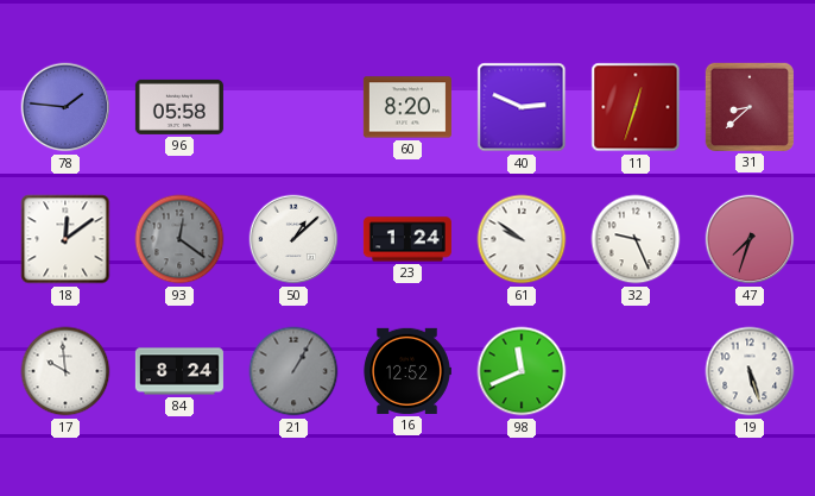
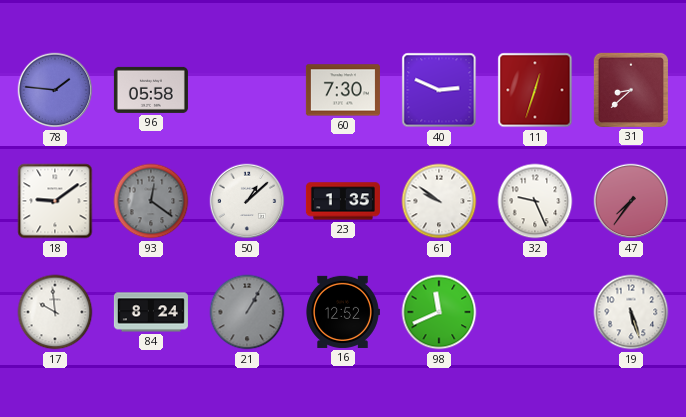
60: 8:20 -> 7:30
18: 12:09 -> 9:09
23: 1:24 -> 1:35
47: 7:33 -> 7:36
